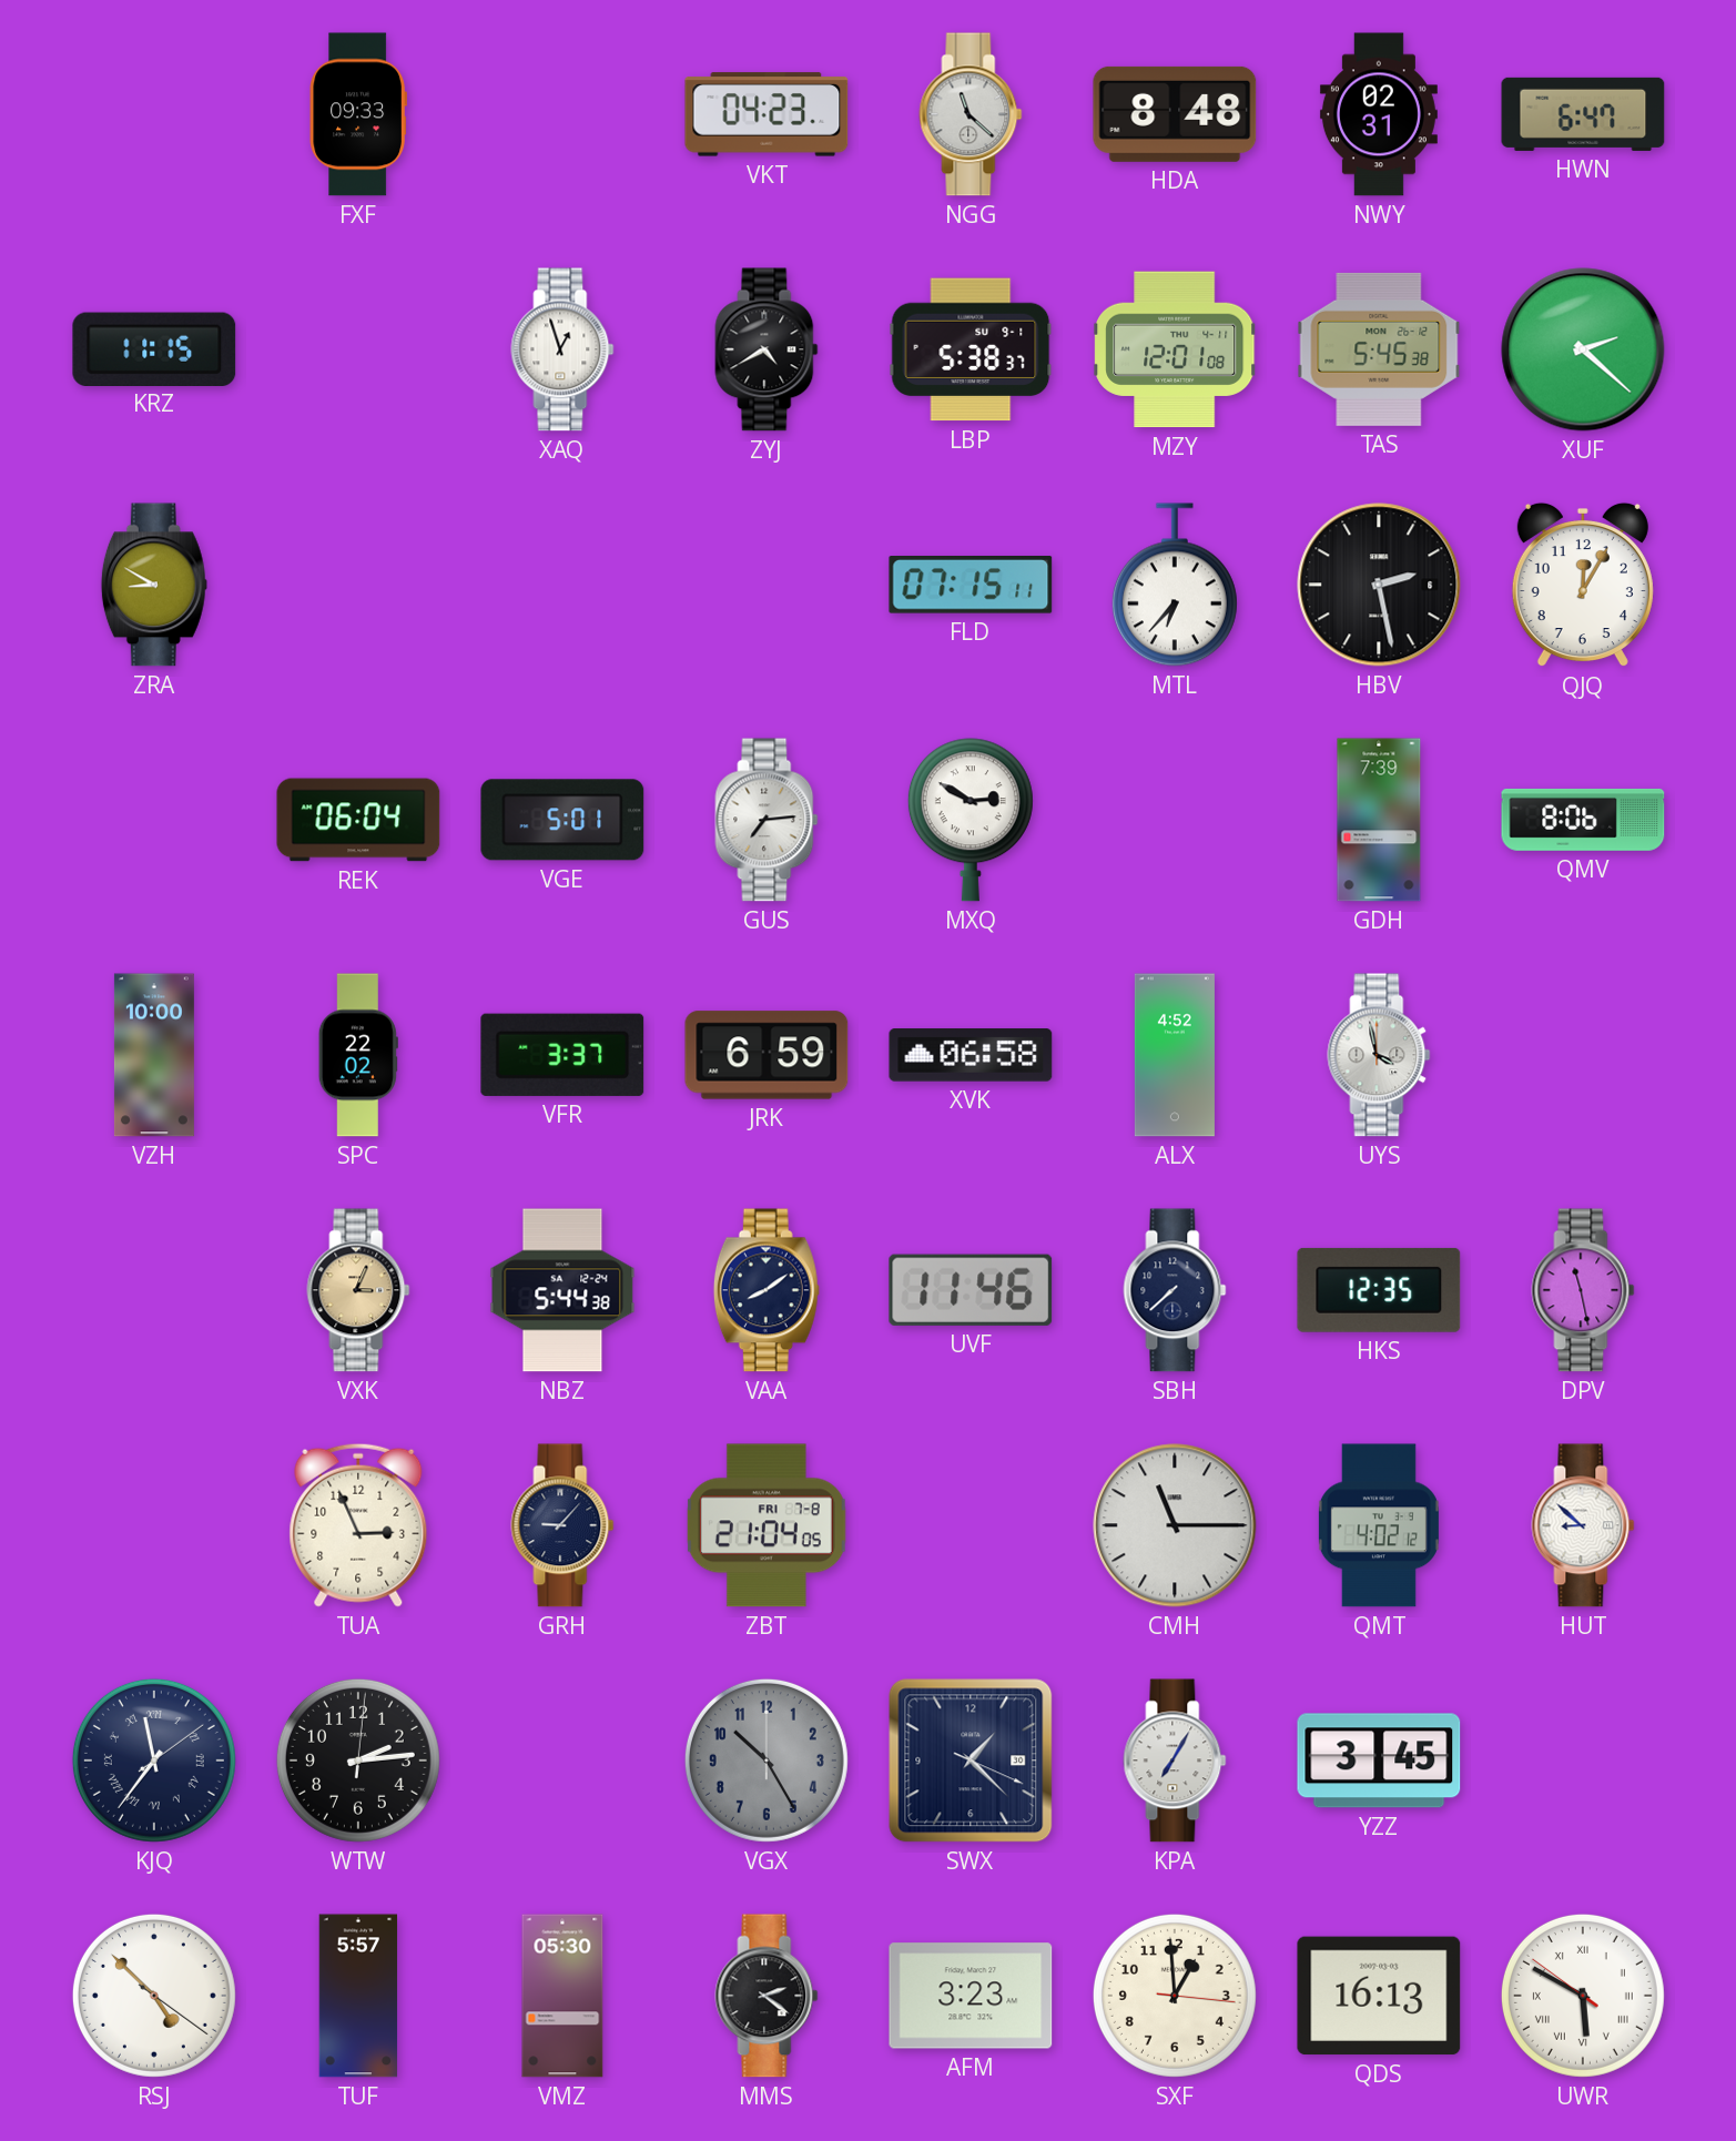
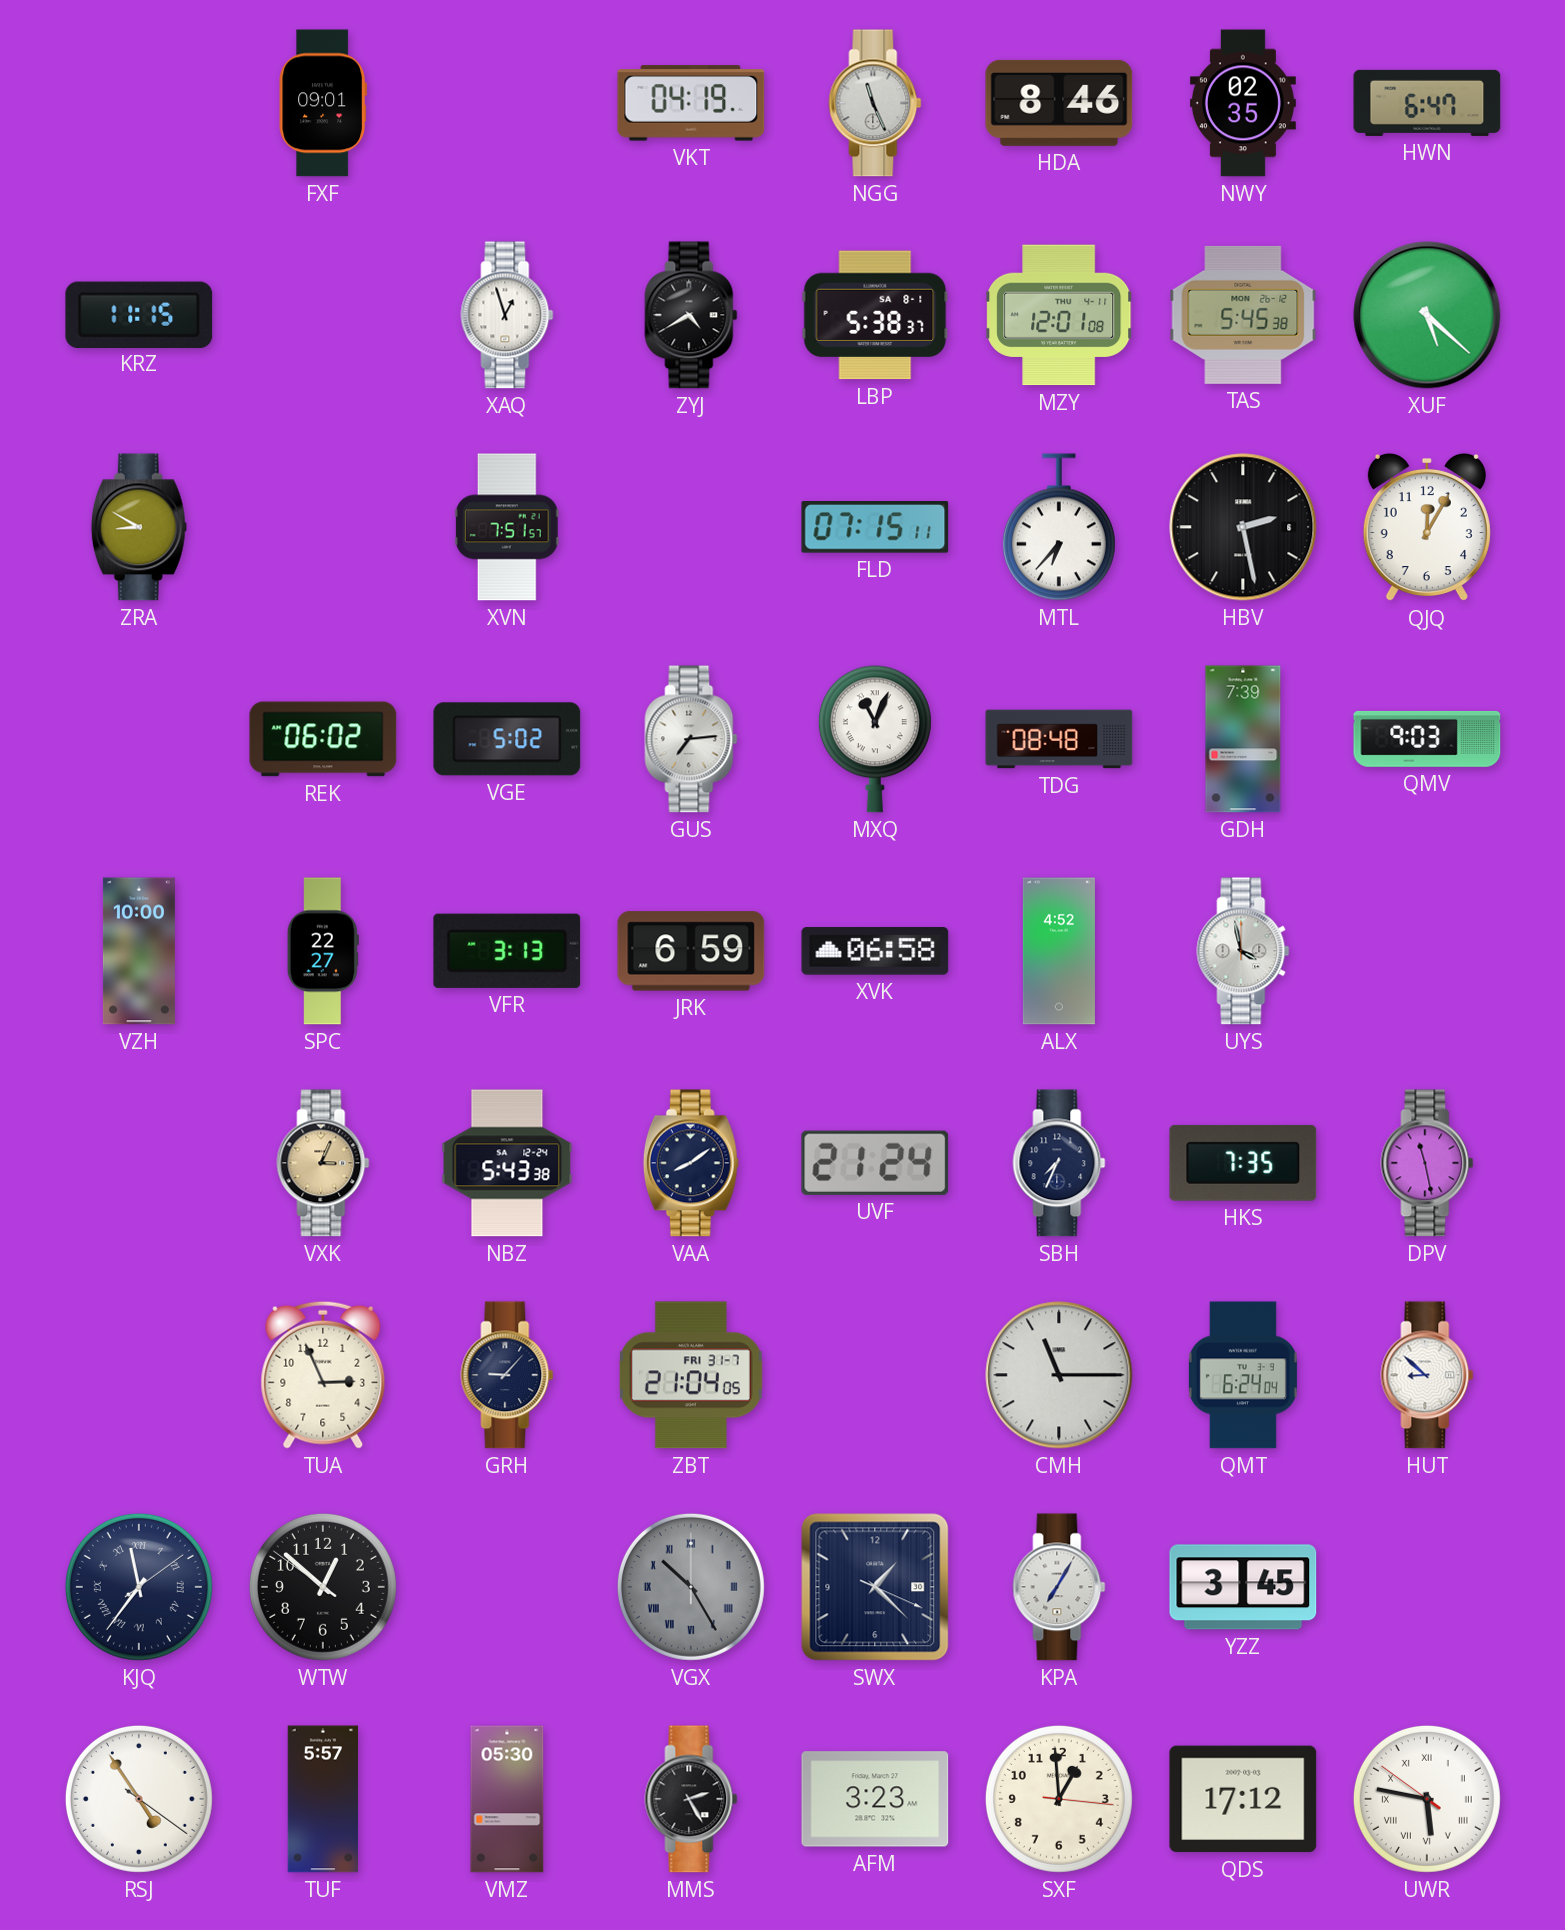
FXF: 09:33 -> 09:01
VKT: 04:23 -> 04:19
NGG: 11:22 -> 11:26
HDA: 8:48 -> 8:46
NWY: 02:31 -> 02:35
LBP date: SU 9-1 -> SA 8-1
XUF: 2:22 -> 5:22
XVN: none -> 7:51
REK: 06:04 -> 06:02
VGE: 5:01 -> 5:02
MXQ: 2:50 -> 11:04
TDG: none -> 08:48
QMV: 8:06 -> 9:03
SPC: 22:02 -> 22:27
VFR: 3:37 -> 3:13
NBZ: 5:44 -> 5:43
UVF: 11:46 -> 21:24
SBH: 7:38 -> 7:34
HKS: 12:35 -> 7:35
ZBT date: FRI 7-8 -> FRI 31-7
QMT: 4:02 -> 6:24
WTW: 2:14 -> 12:51
VGX numerals: Arabic -> Roman
RSJ: 4:52 -> 4:54
MMS: 2:21 -> 2:25
QDS: 16:13 -> 17:12
UWR: 5:49 -> 5:46
